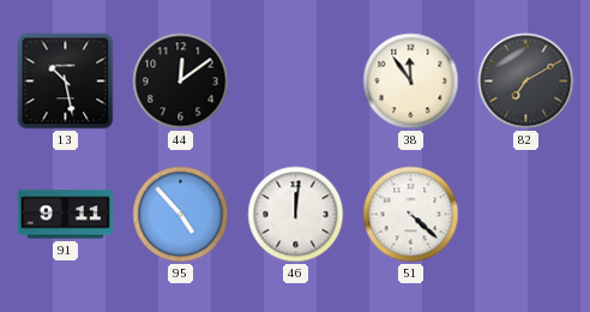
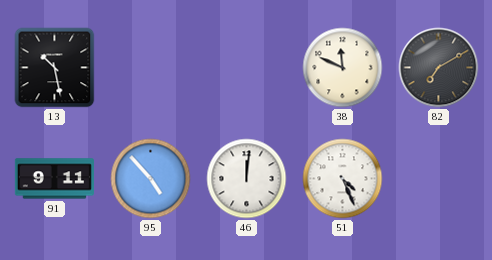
44: 12:09 -> none
38: 11:54 -> 11:49
51: 4:22 -> 4:26
